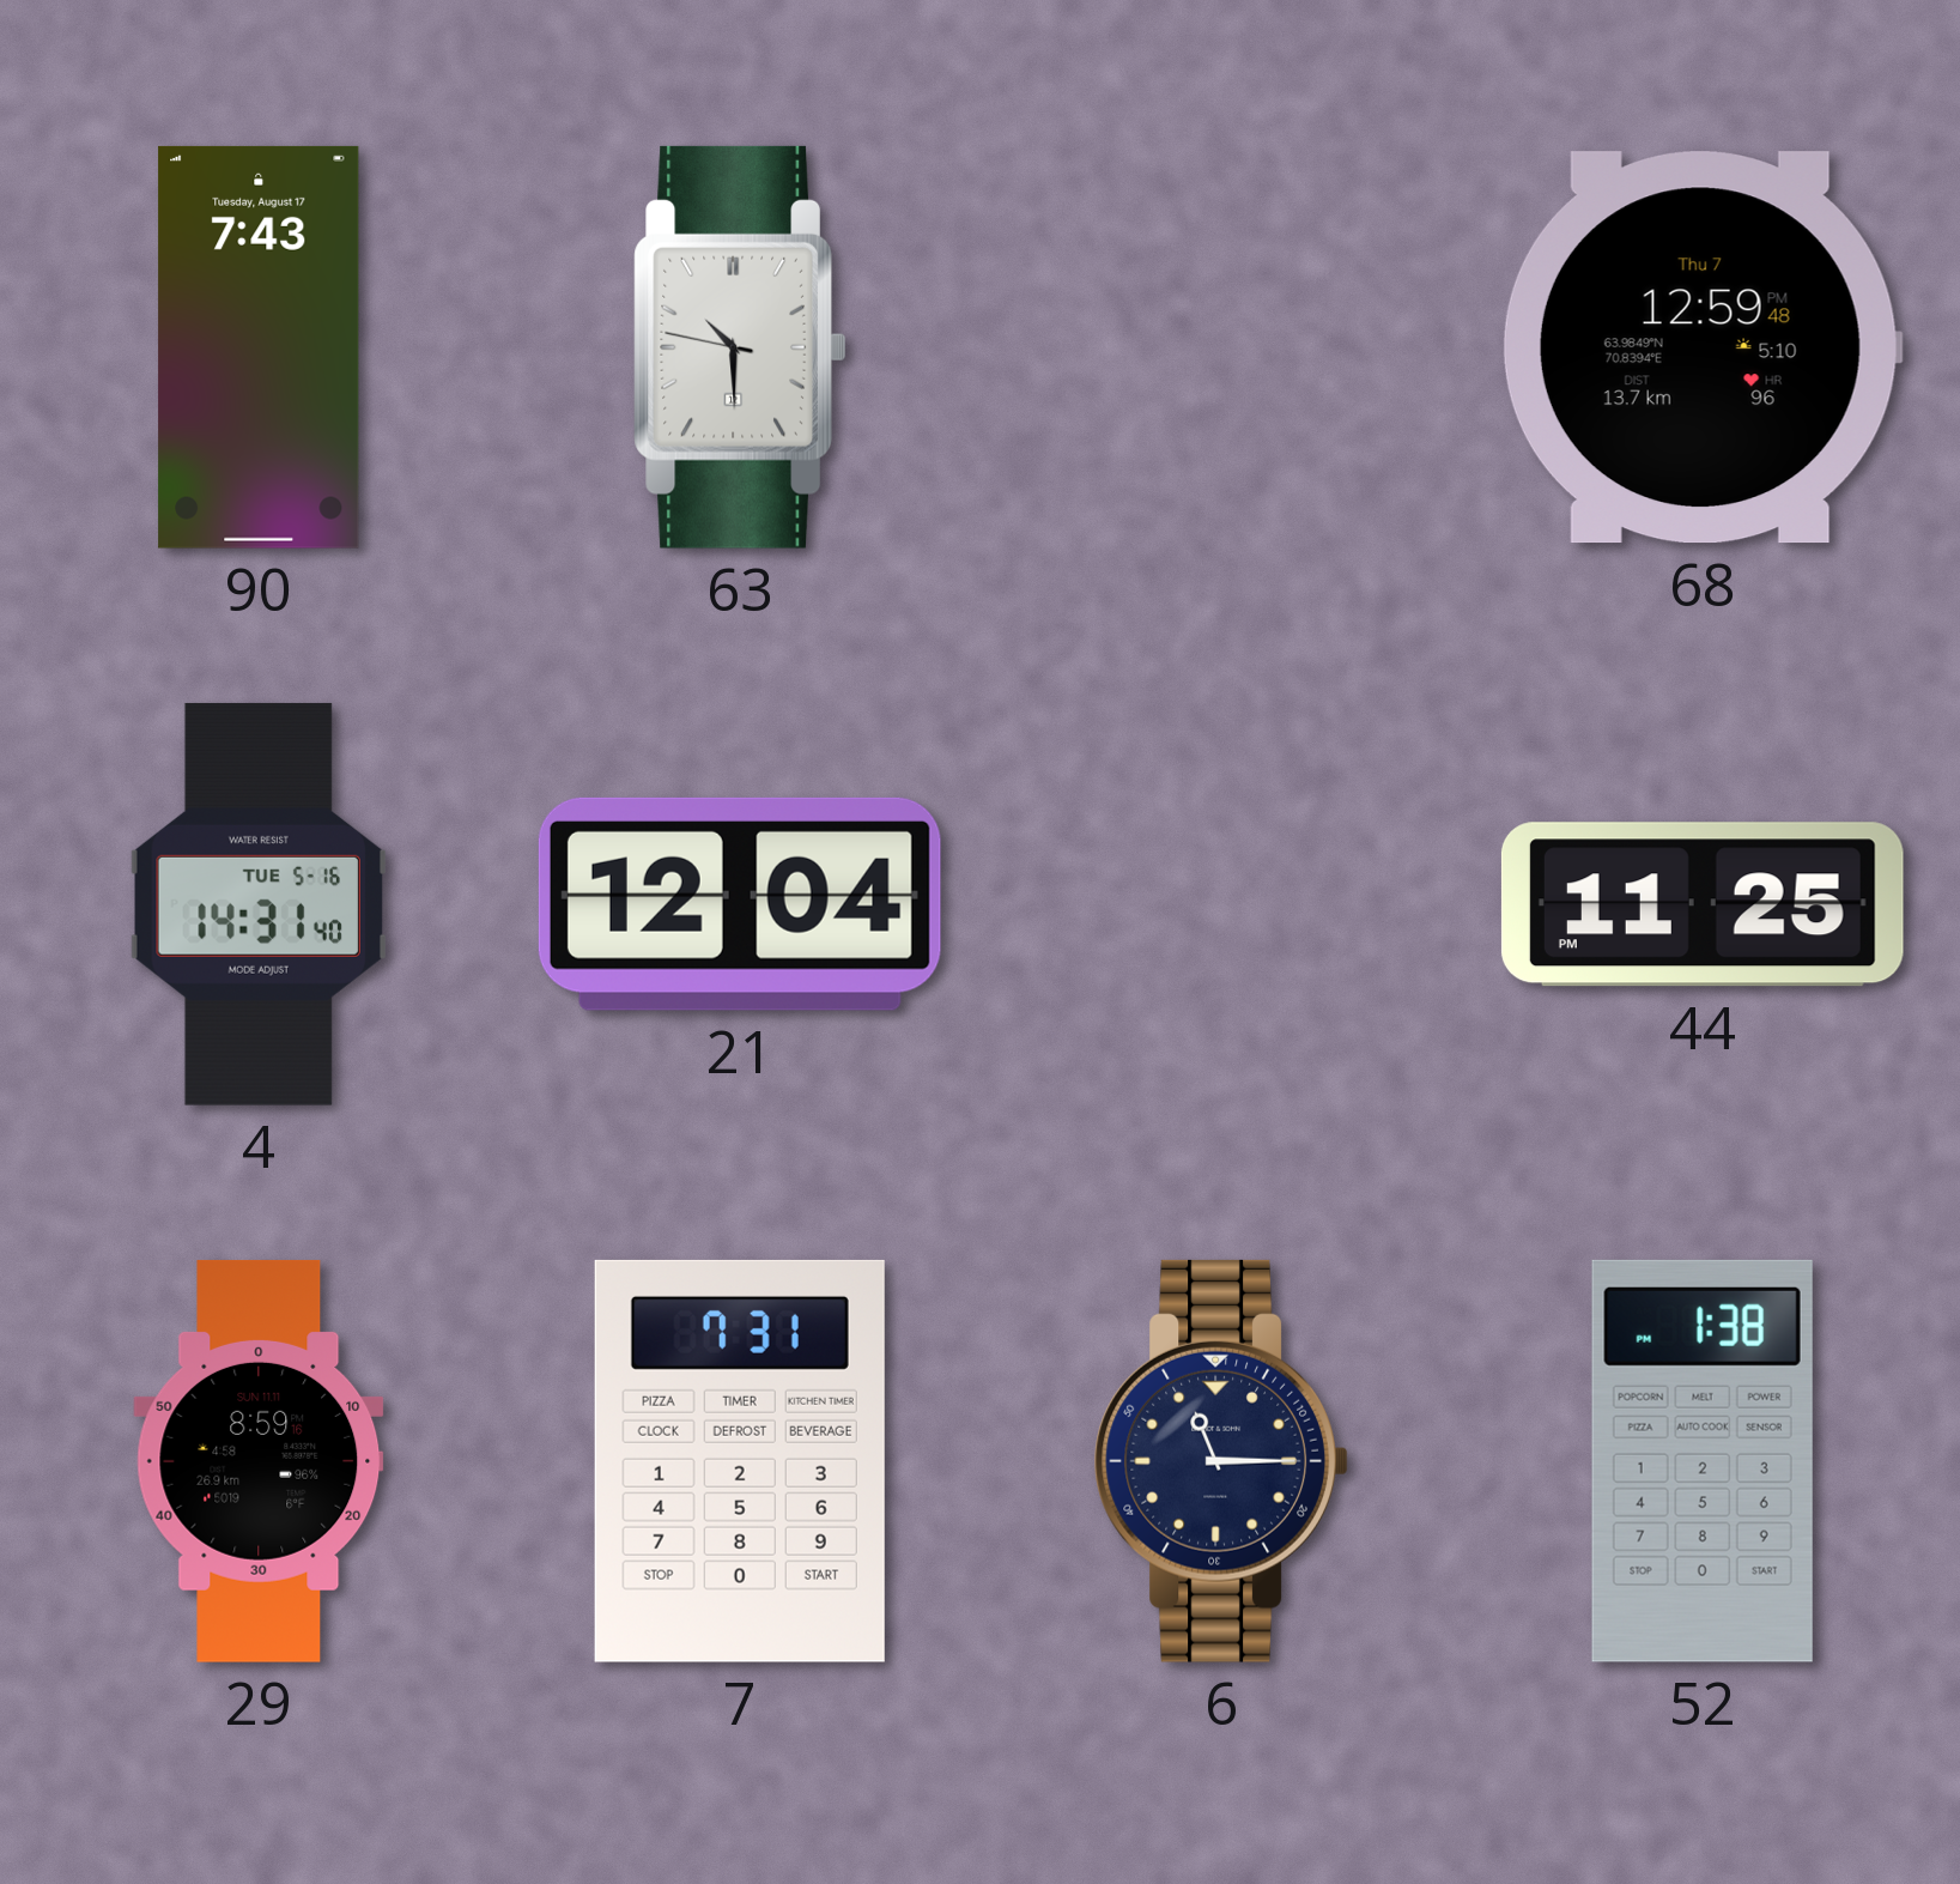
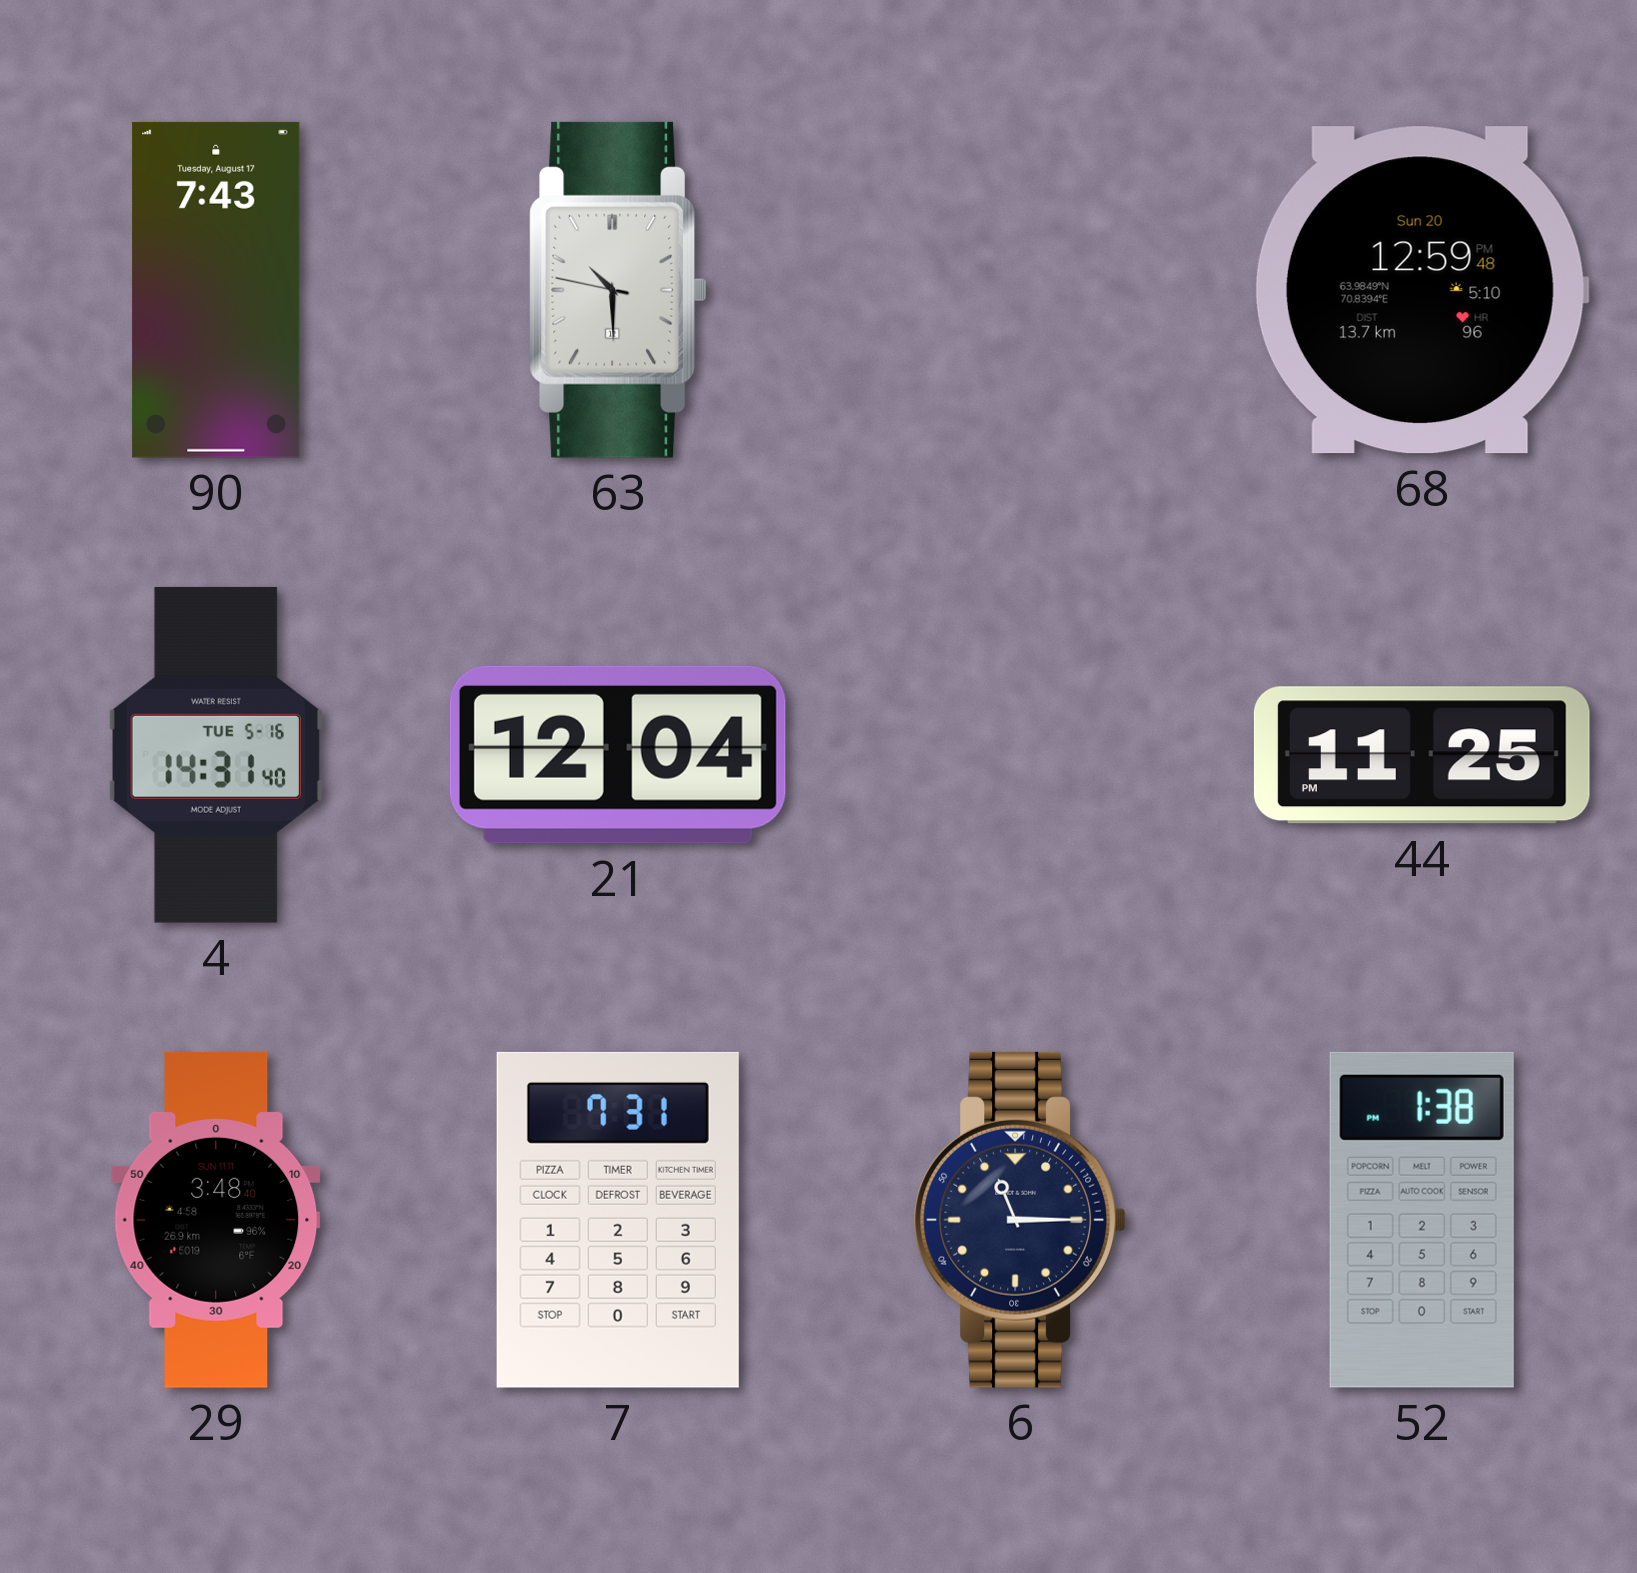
68 date: Thu 7 -> Sun 20
29: 8:59 -> 3:48
